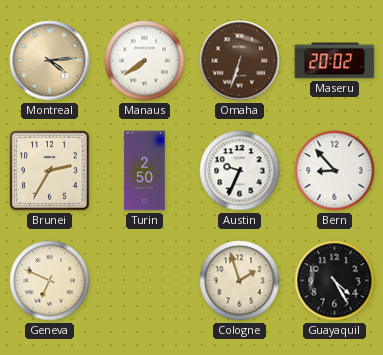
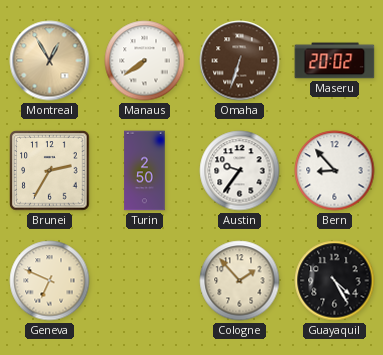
Montreal: 4:14 -> 12:55
Austin: 9:34 -> 9:36
Cologne: 1:57 -> 1:53
